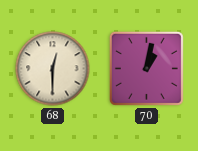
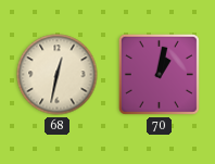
68: 12:30 -> 12:32
